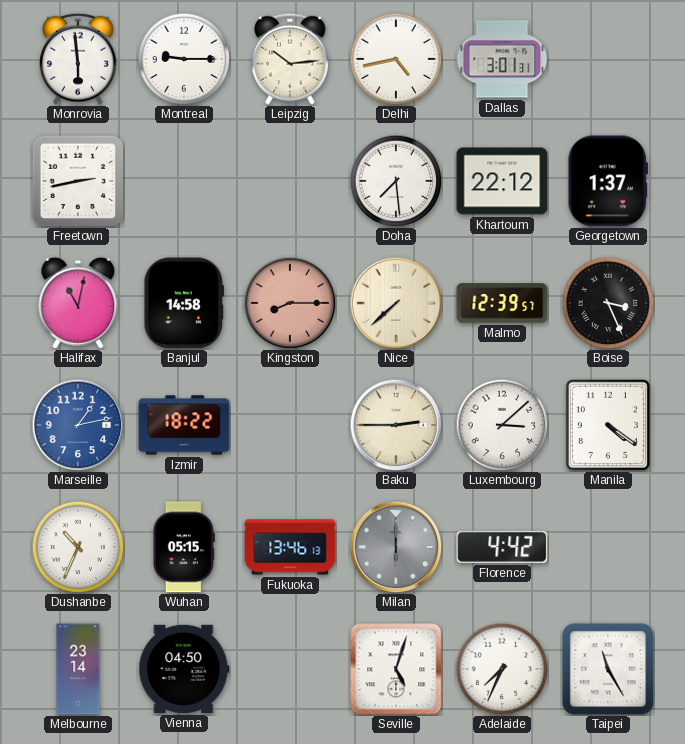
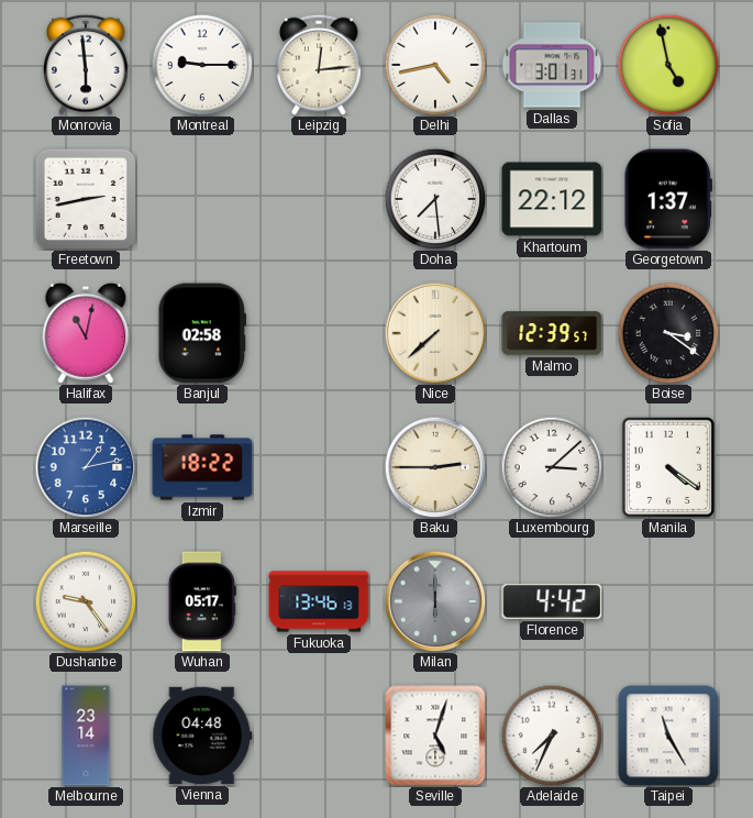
Leipzig: 10:14 -> 12:14
Sofia: none -> 4:58
Banjul: 14:58 -> 02:58
Kingston: 8:15 -> none
Boise: 3:26 -> 3:21
Dushanbe: 10:34 -> 9:24
Wuhan: 05:15 -> 05:17
Vienna: 04:50 -> 04:48
